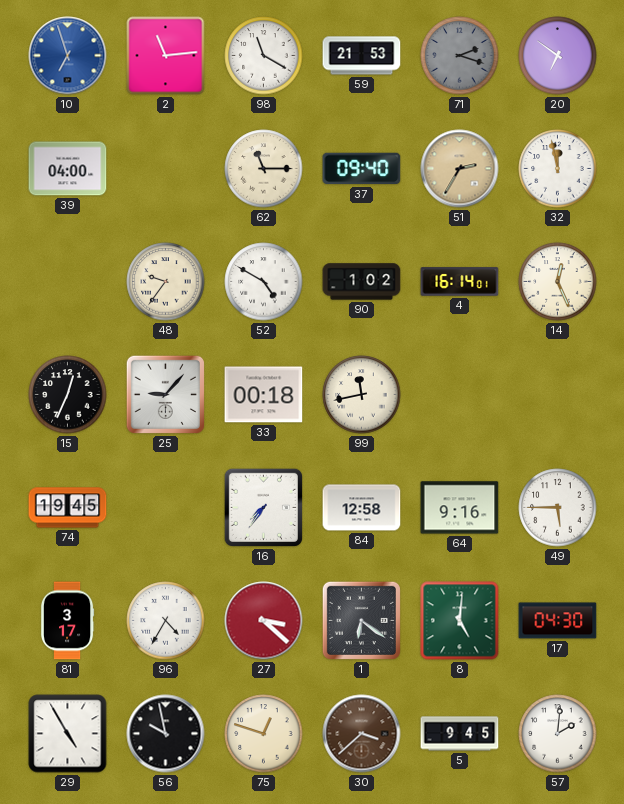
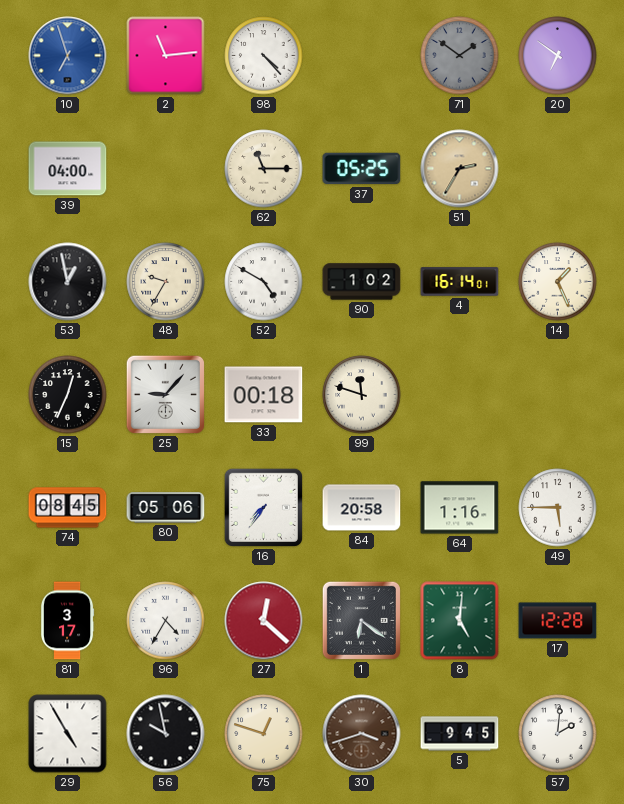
98: 11:20 -> 4:23
59: 21:53 -> none
71: 2:18 -> 1:51
37: 09:40 -> 05:25
32: 11:58 -> none
53: none -> 12:58
48: 9:36 -> 9:35
14: 12:26 -> 1:26
99: 11:43 -> 11:48
74: 19:45 -> 08:45
80: none -> 05:06
84: 12:58 -> 20:58
64: 9:16 -> 1:16
27: 3:22 -> 12:22
17: 04:30 -> 12:28
30: 3:38 -> 3:42
